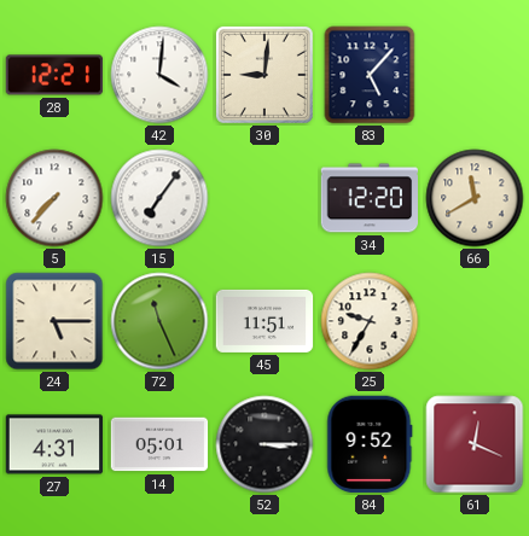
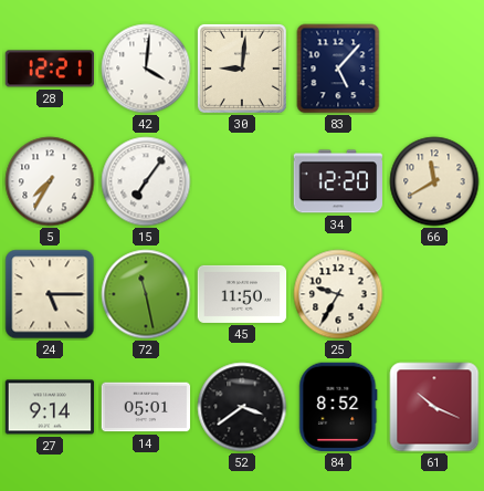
5: 7:37 -> 7:35
72: 11:26 -> 11:28
45: 11:51 -> 11:50
27: 4:31 -> 9:14
52: 3:15 -> 3:39
84: 9:52 -> 8:52
61: 12:19 -> 10:19
